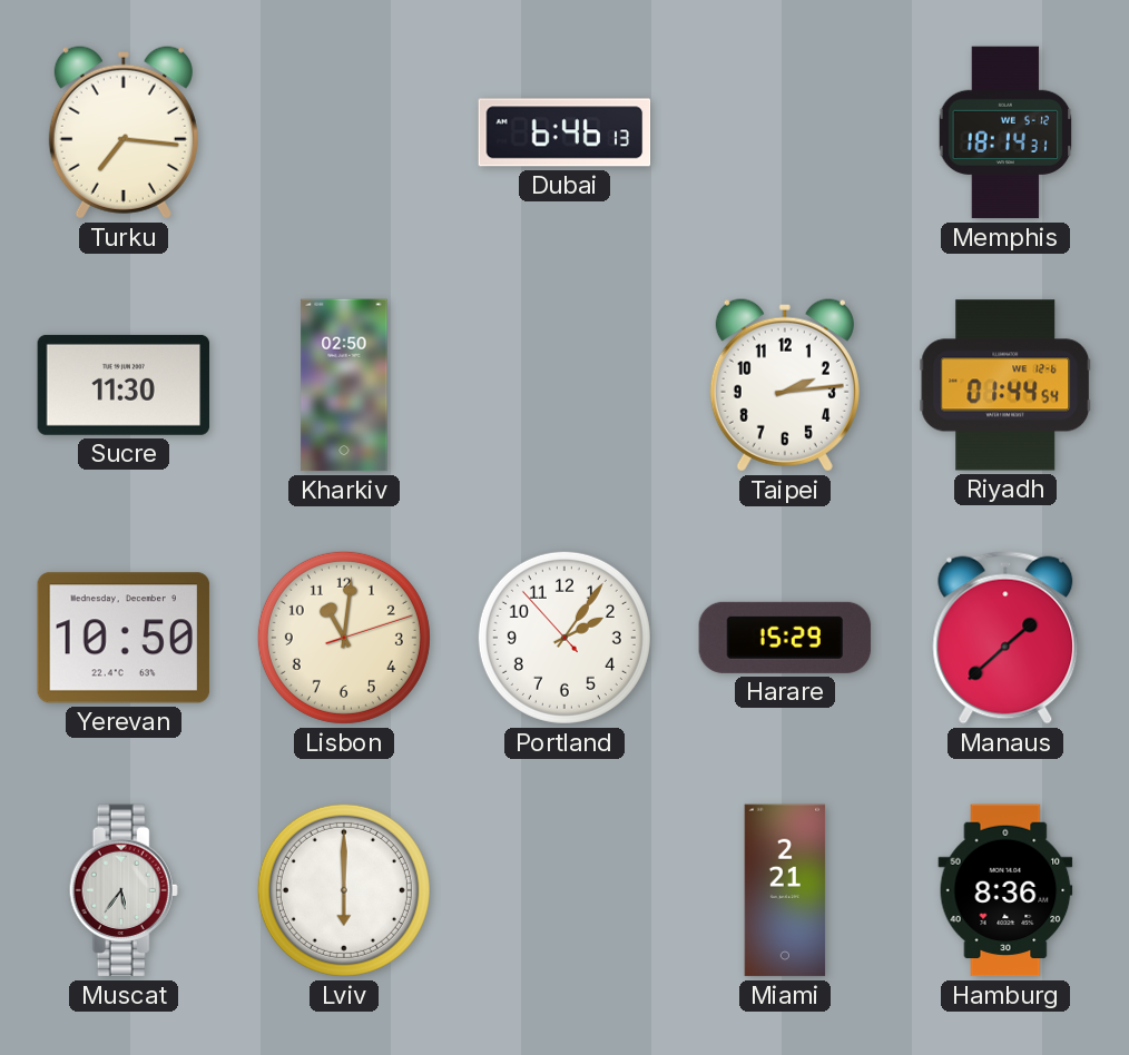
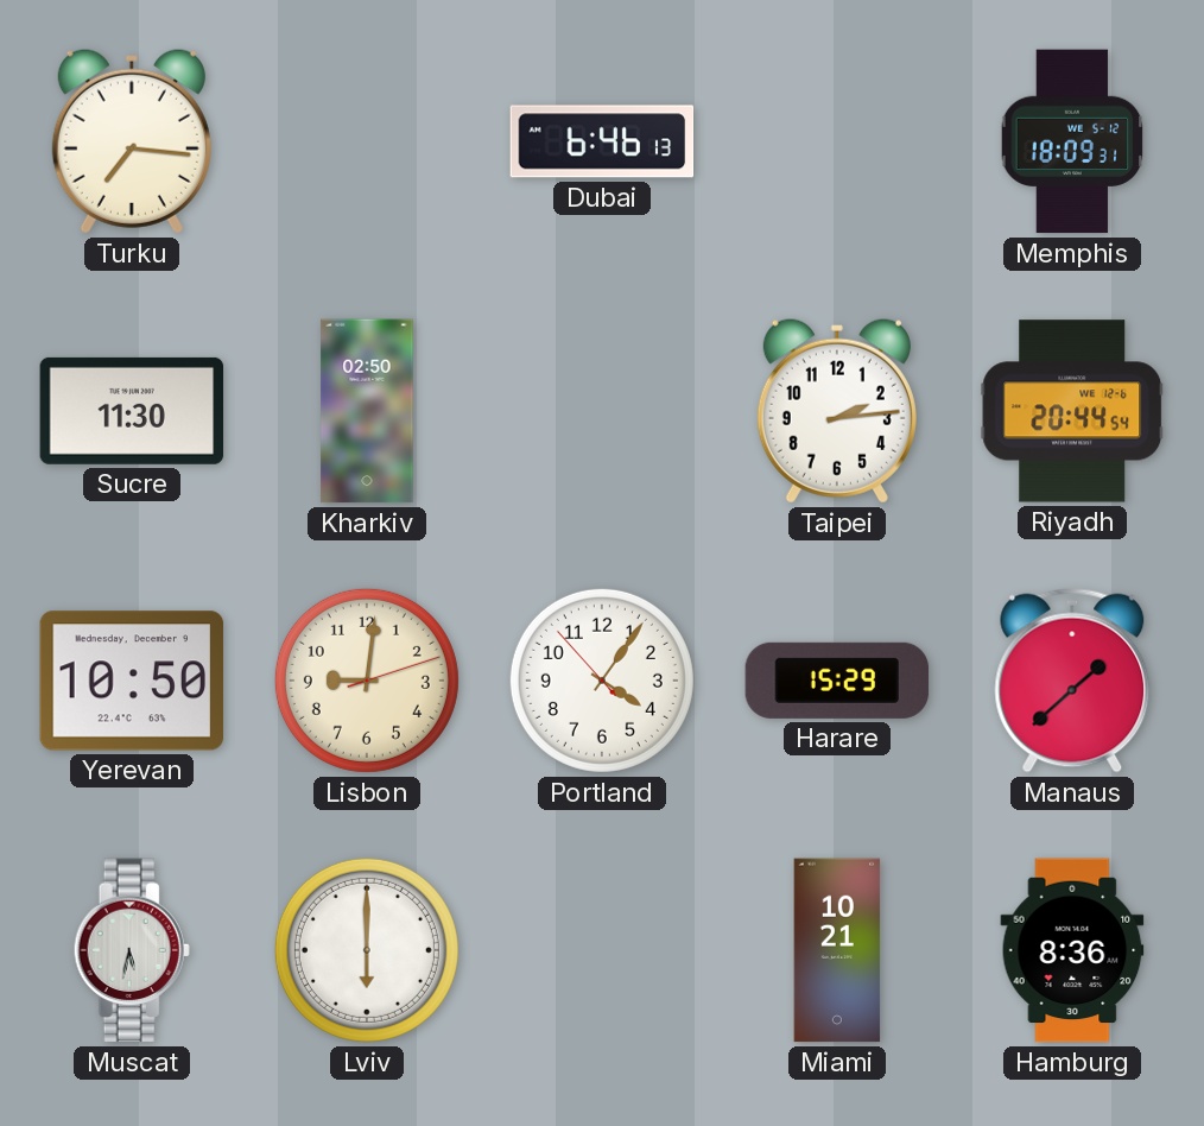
Memphis: 18:14 -> 18:09
Riyadh: 01:44 -> 20:44
Lisbon: 11:01 -> 9:01
Portland: 2:05 -> 4:05
Muscat: 5:36 -> 5:32
Miami: 2:21 -> 10:21
